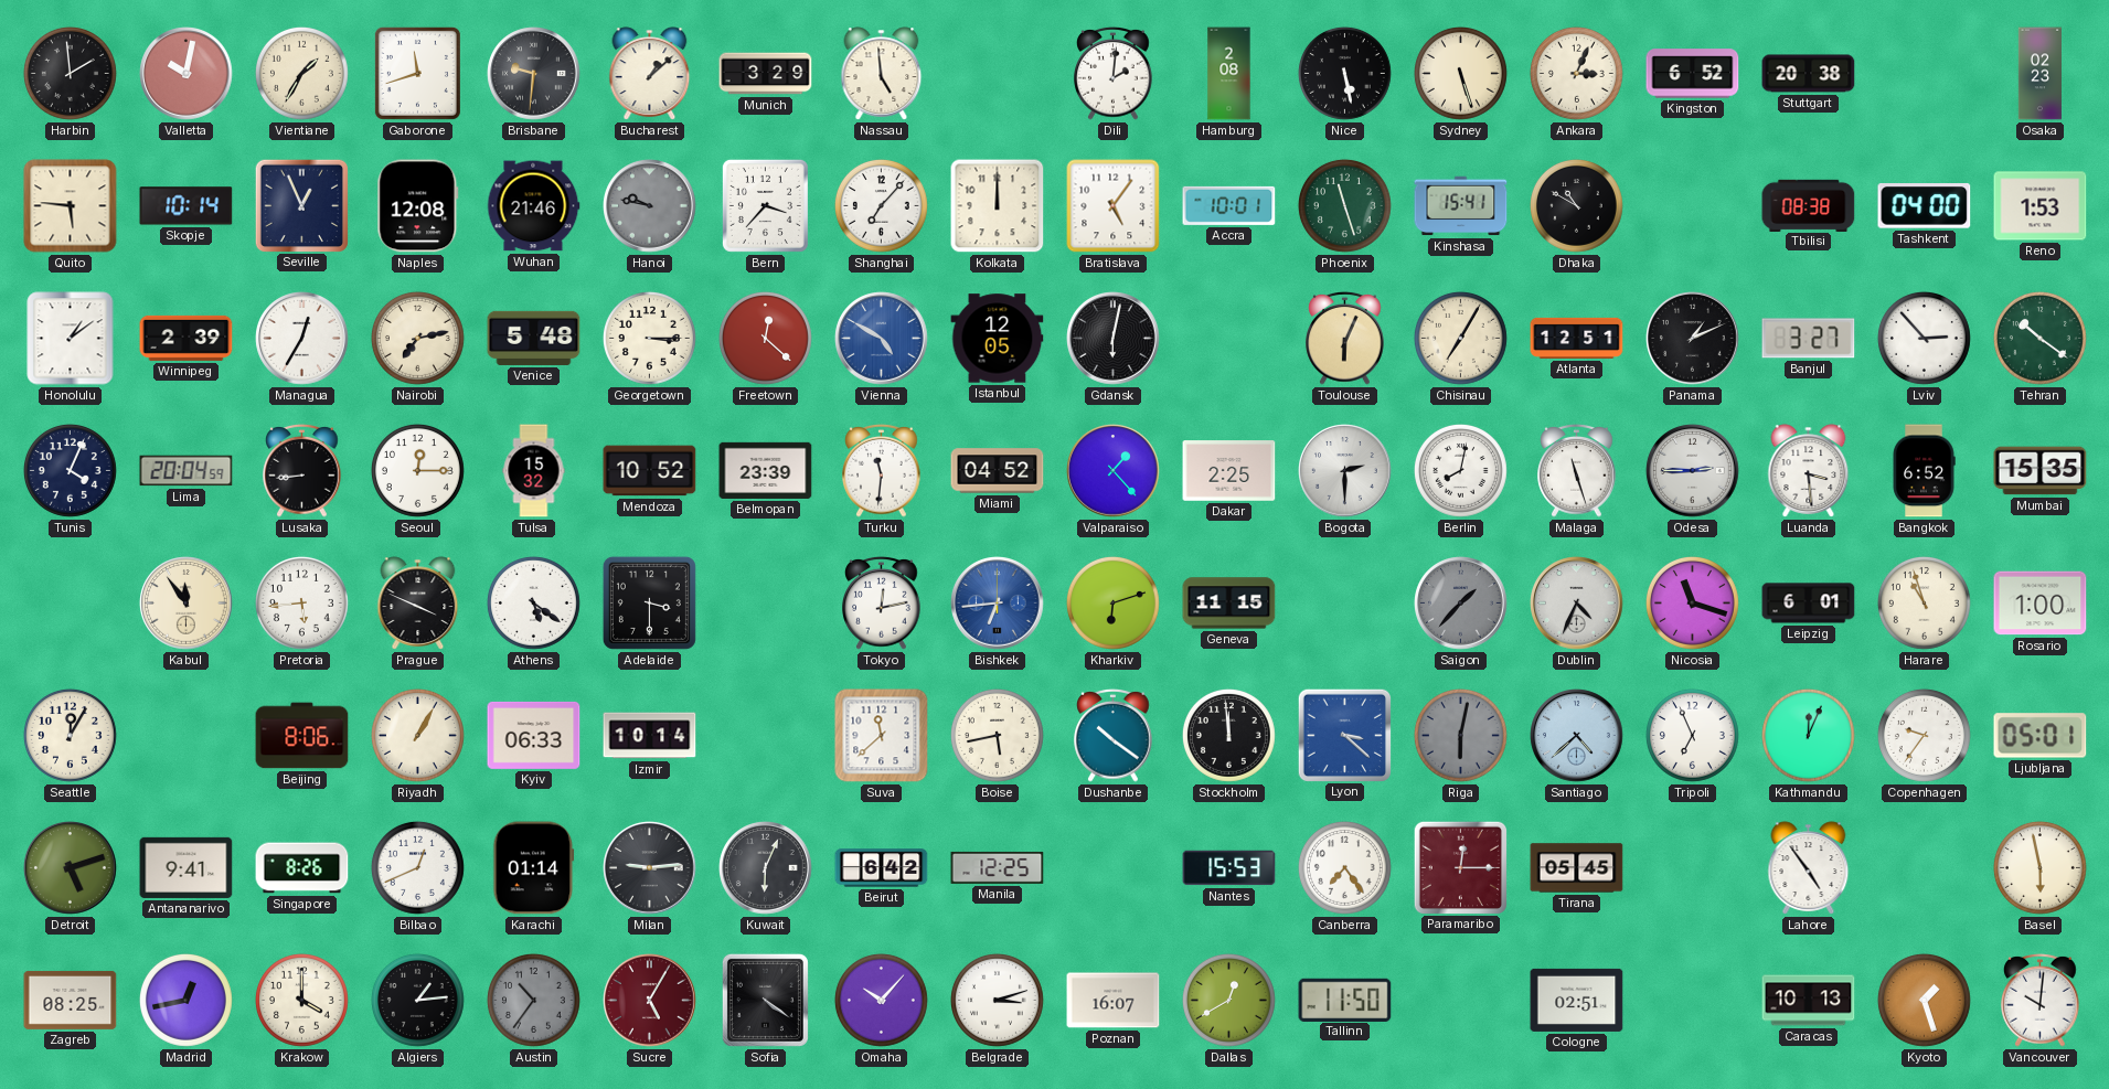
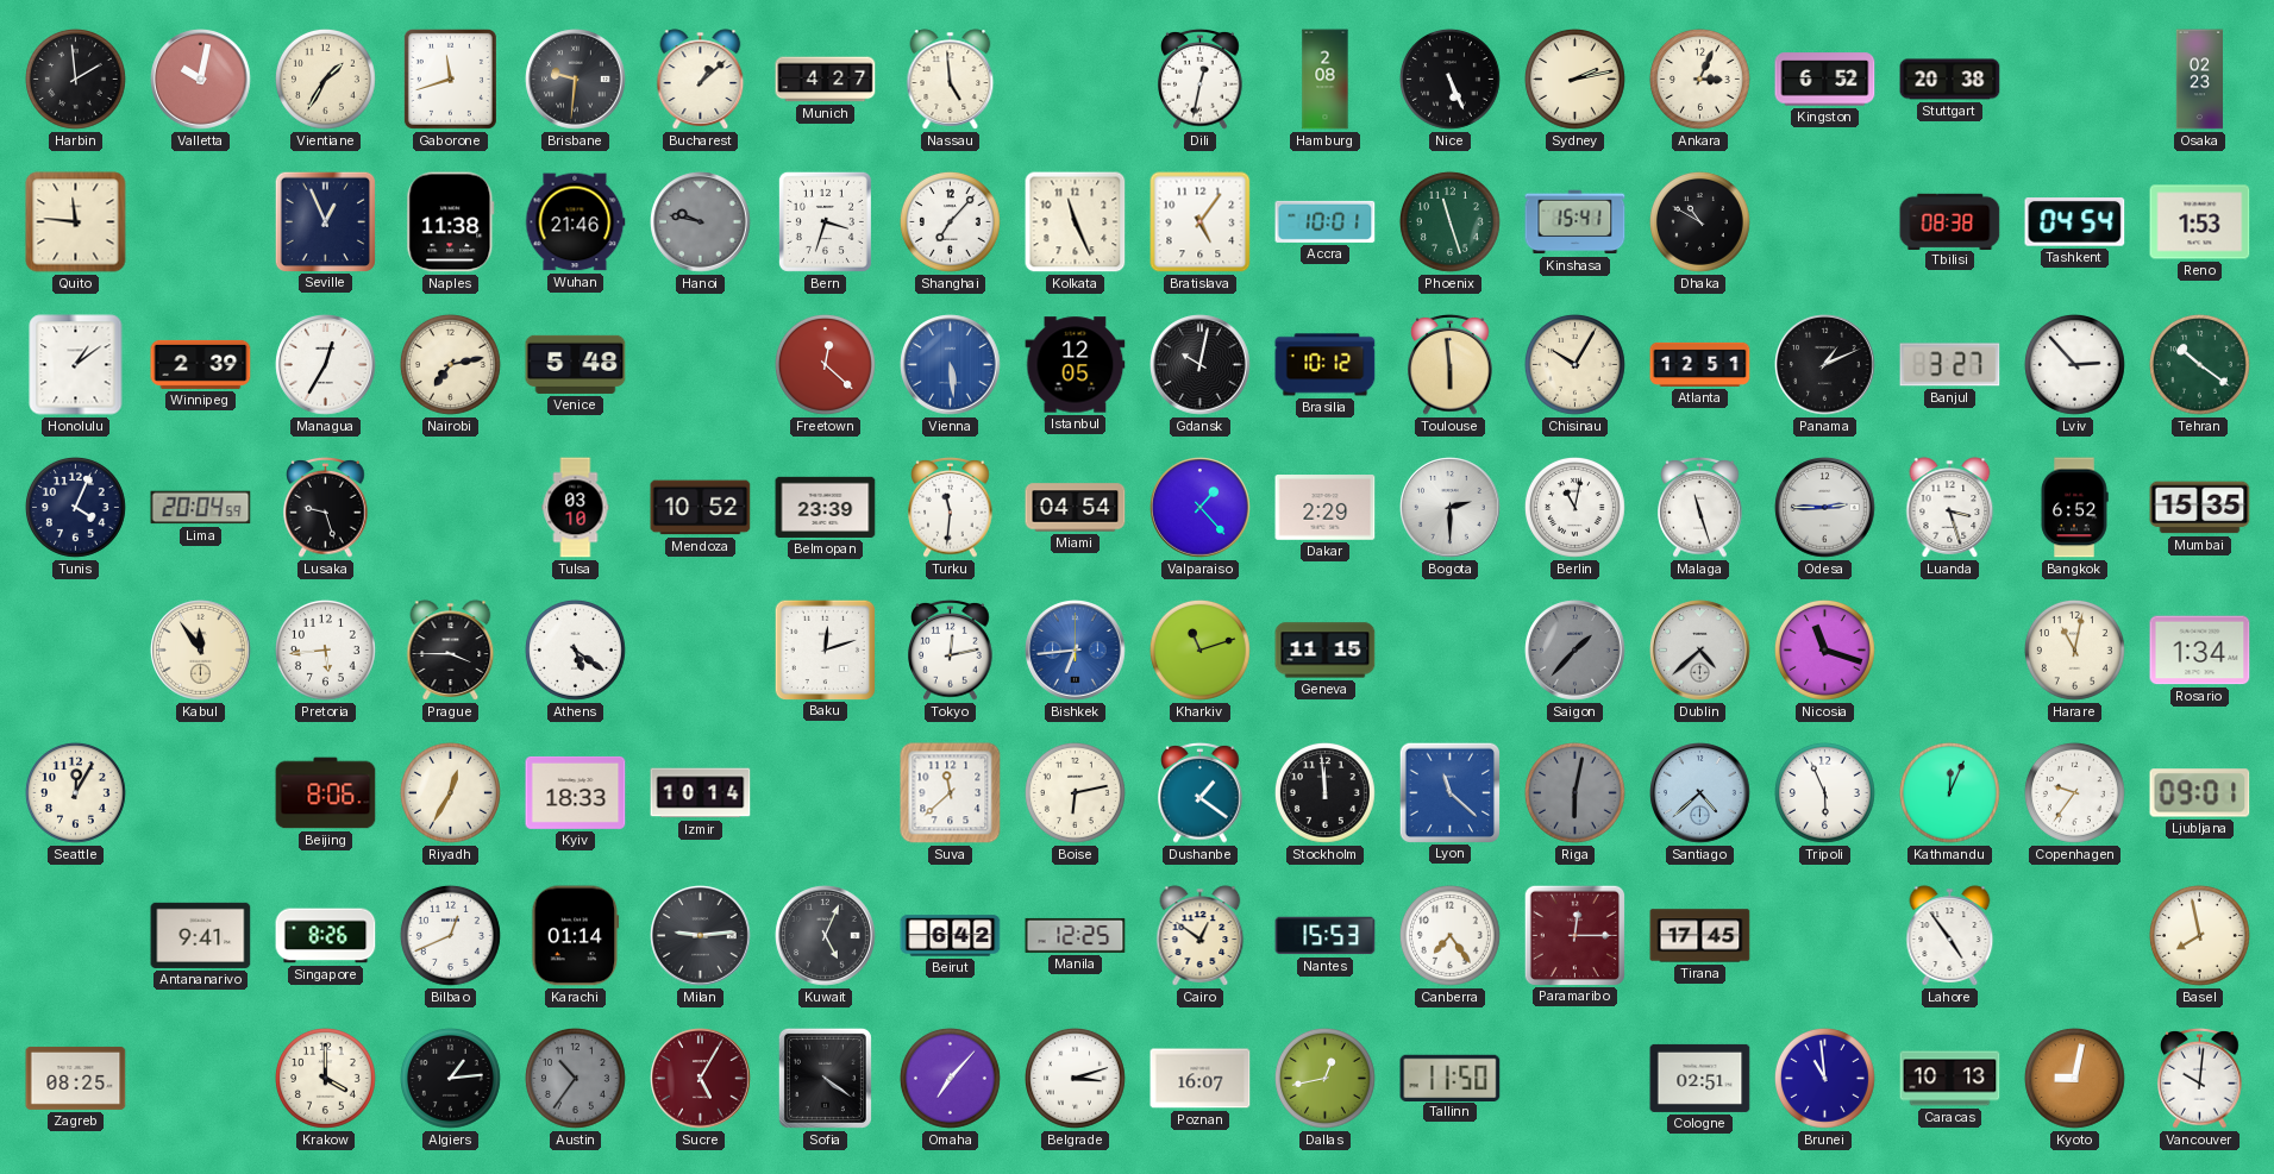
Munich: 3:29 -> 4:27
Dili: 2:01 -> 12:32
Nice: 5:28 -> 5:26
Sydney: 5:27 -> 2:13
Quito: 5:46 -> 11:46
Skopje: 10:14 -> none
Naples: 12:08 -> 11:38
Bern: 3:37 -> 3:33
Kolkata: 12:00 -> 11:26
Tashkent: 04:00 -> 04:54
Georgetown: 3:15 -> none
Vienna: 4:50 -> 5:29
Gdansk: 6:02 -> 10:02
Brasilia: none -> 10:12
Toulouse: 6:04 -> 5:59
Chisinau: 7:05 -> 10:05
Lusaka: 8:44 -> 9:27
Seoul: 12:15 -> none
Tulsa: 15:32 -> 03:10
Miami: 04:52 -> 04:54
Dakar: 2:25 -> 2:29
Berlin: 8:02 -> 11:02
Luanda: 3:29 -> 3:27
Prague: 3:49 -> 3:45
Adelaide: 3:30 -> none
Baku: none -> 12:12
Kharkiv: 6:12 -> 11:12
Dublin: 4:34 -> 4:38
Leipzig: 6:01 -> none
Harare: 10:57 -> 11:02
Rosario: 1:00 -> 1:34
Riyadh: 1:05 -> 12:35
Kyiv: 06:33 -> 18:33
Boise: 5:43 -> 6:13
Dushanbe: 10:21 -> 1:21
Lyon: 3:22 -> 11:22
Tripoli: 6:56 -> 5:56
Ljubljana: 05:01 -> 09:01
Detroit: 5:12 -> none
Kuwait: 6:04 -> 5:04
Cairo: none -> 12:51
Tirana: 05:45 -> 17:45
Basel: 5:58 -> 7:58
Madrid: 12:43 -> none
Omaha: 10:07 -> 7:07
Dallas: 12:40 -> 12:43
Brunei: none -> 10:59
Kyoto: 1:27 -> 9:02
